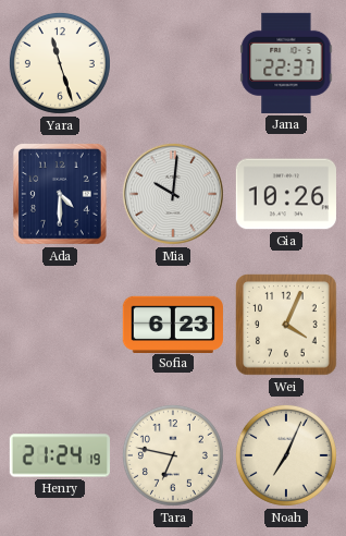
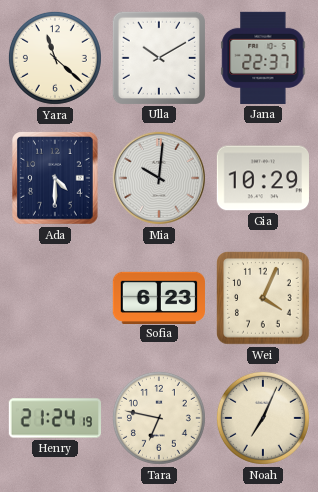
Yara: 11:27 -> 11:22
Ulla: none -> 10:10
Gia: 10:26 -> 10:29
